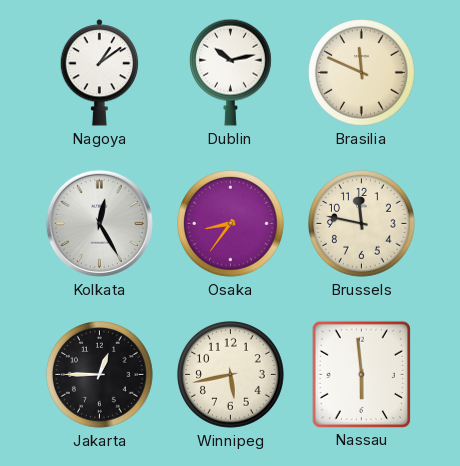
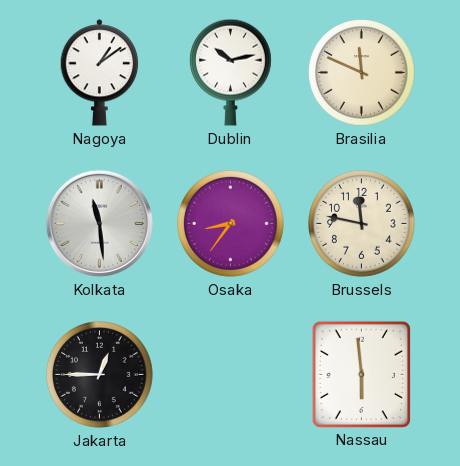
Kolkata: 12:25 -> 11:29
Winnipeg: 5:43 -> none
